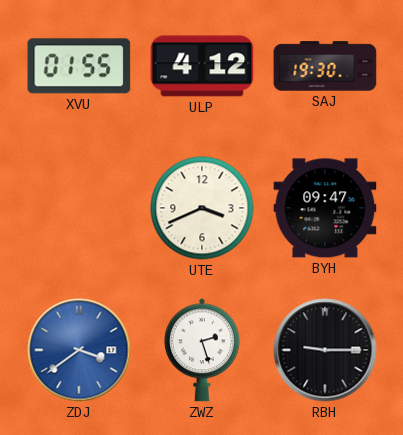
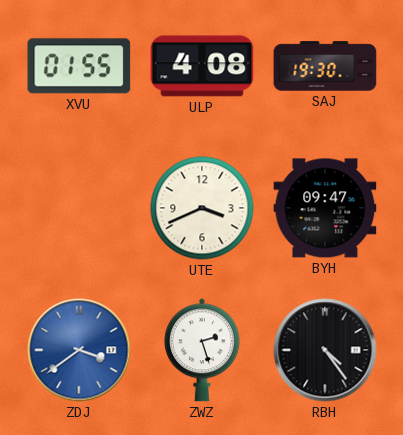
ULP: 4:12 -> 4:08
RBH: 9:15 -> 4:24
